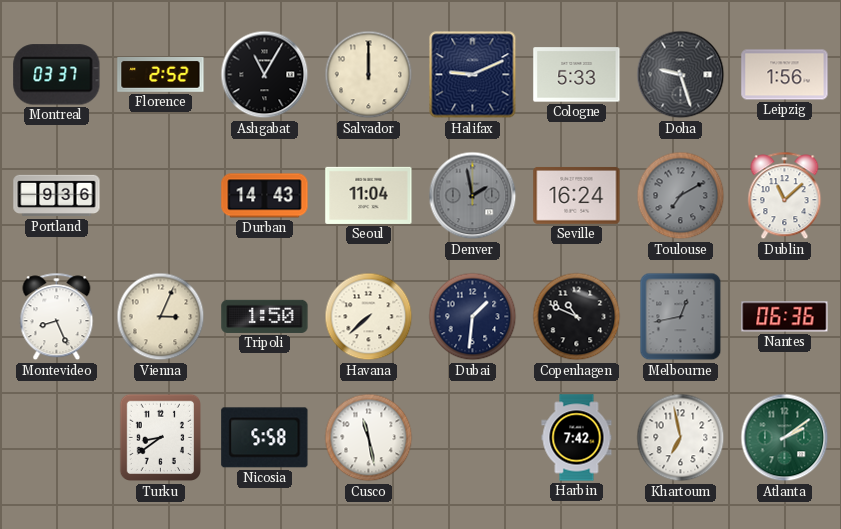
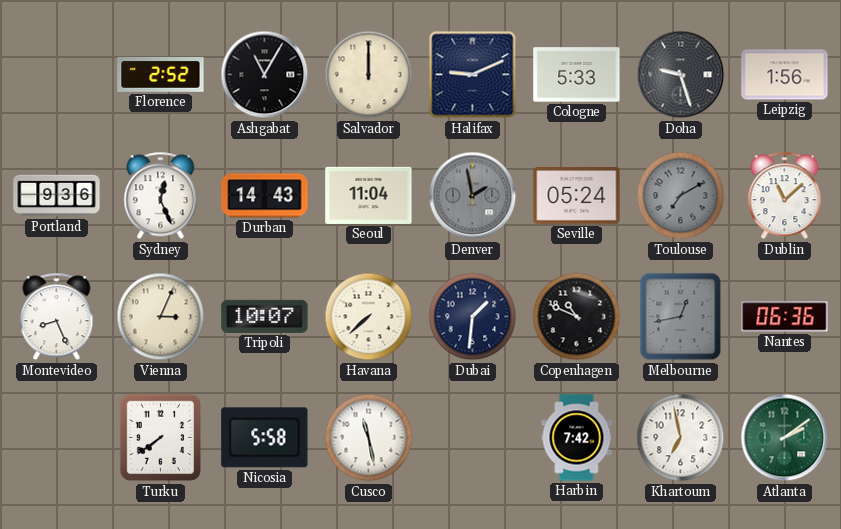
Montreal: 03:37 -> none
Sydney: none -> 12:26
Seville: 16:24 -> 05:24
Tripoli: 1:50 -> 10:07
Turku: 8:39 -> 7:39
